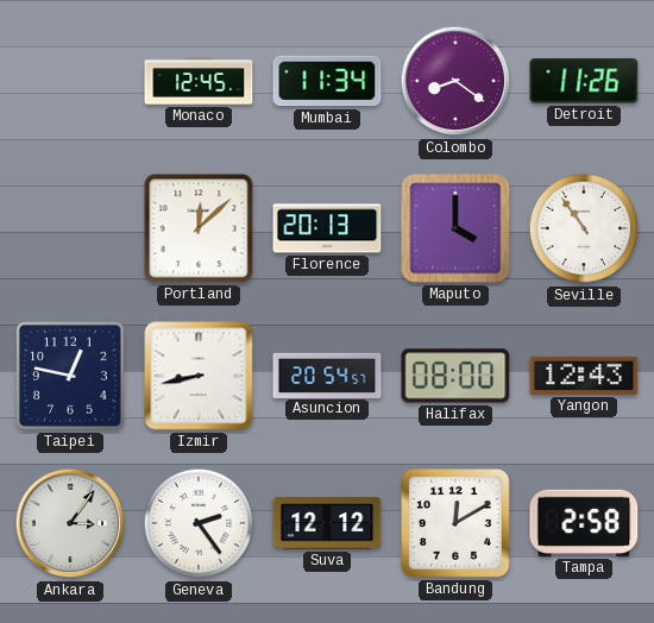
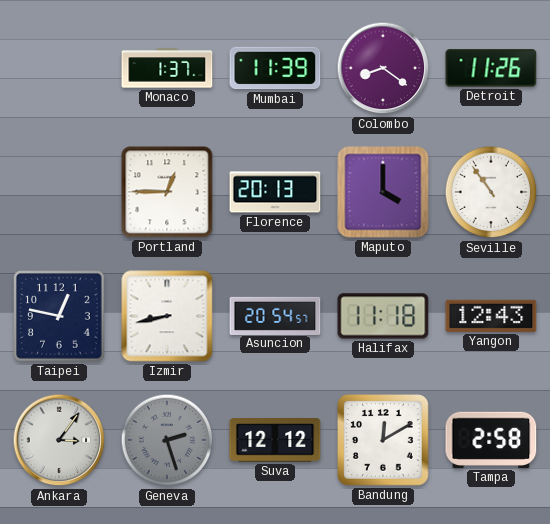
Monaco: 12:45 -> 1:37
Mumbai: 11:34 -> 11:39
Portland: 12:08 -> 12:45
Halifax: 08:00 -> 11:18
Geneva: 2:24 -> 2:27
Geneva dial: white -> grey
